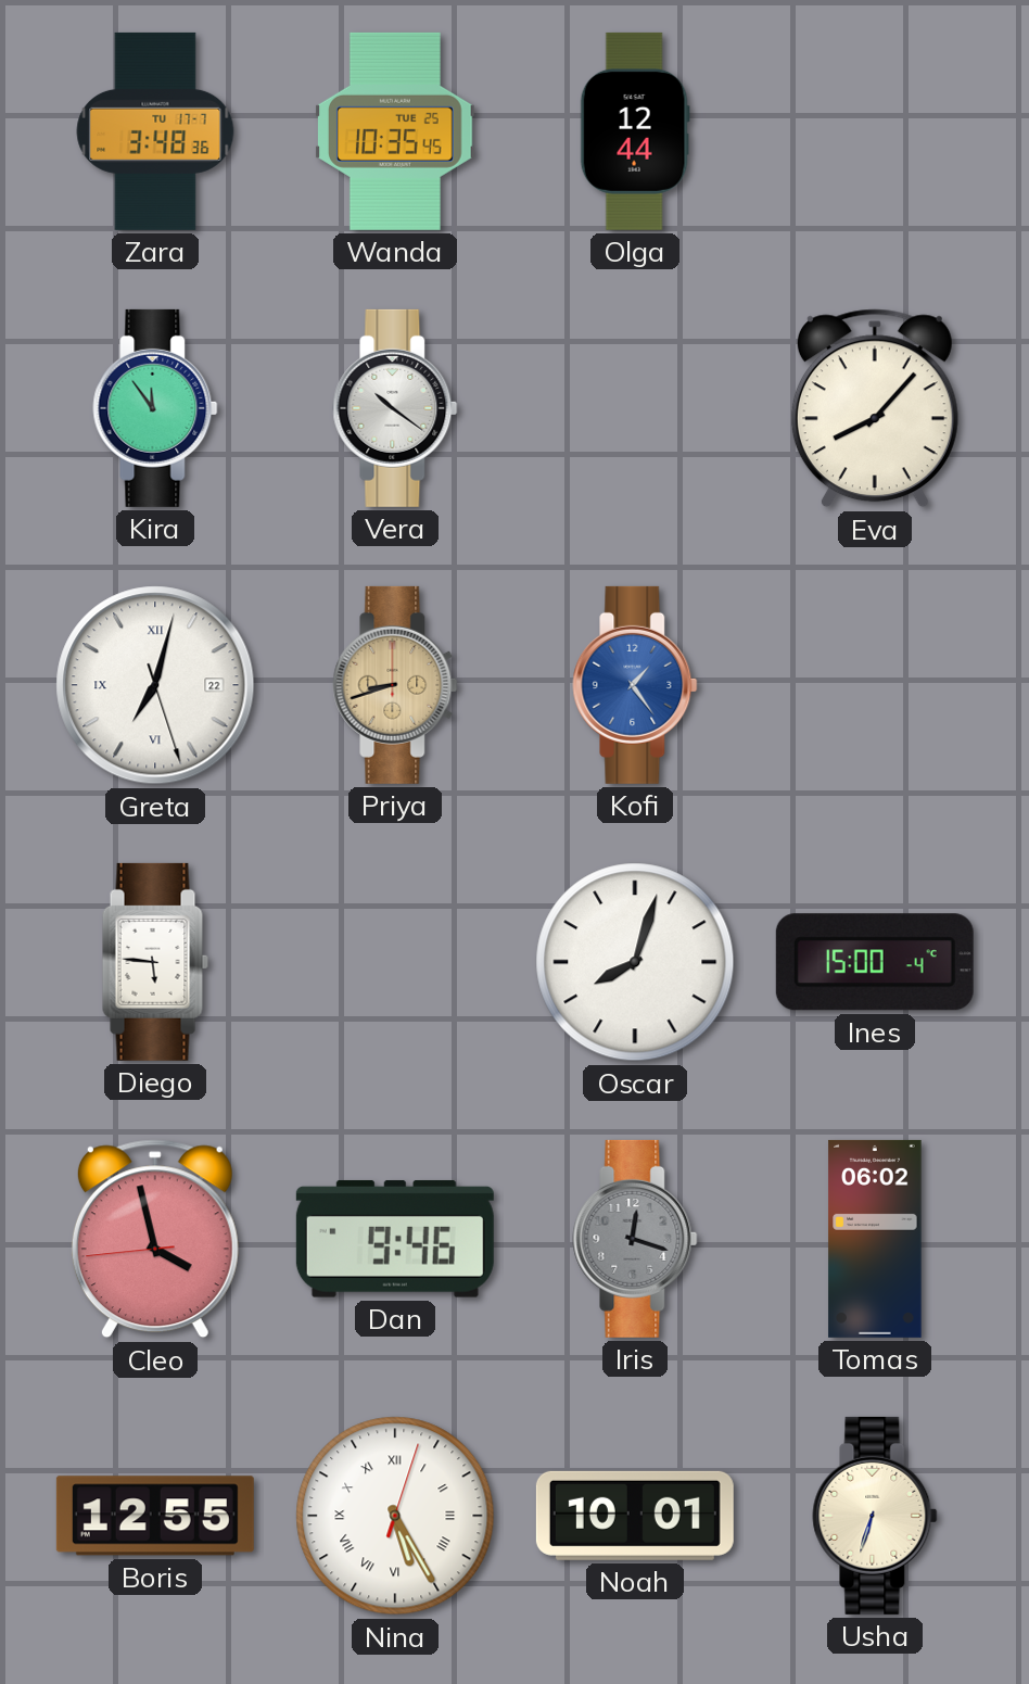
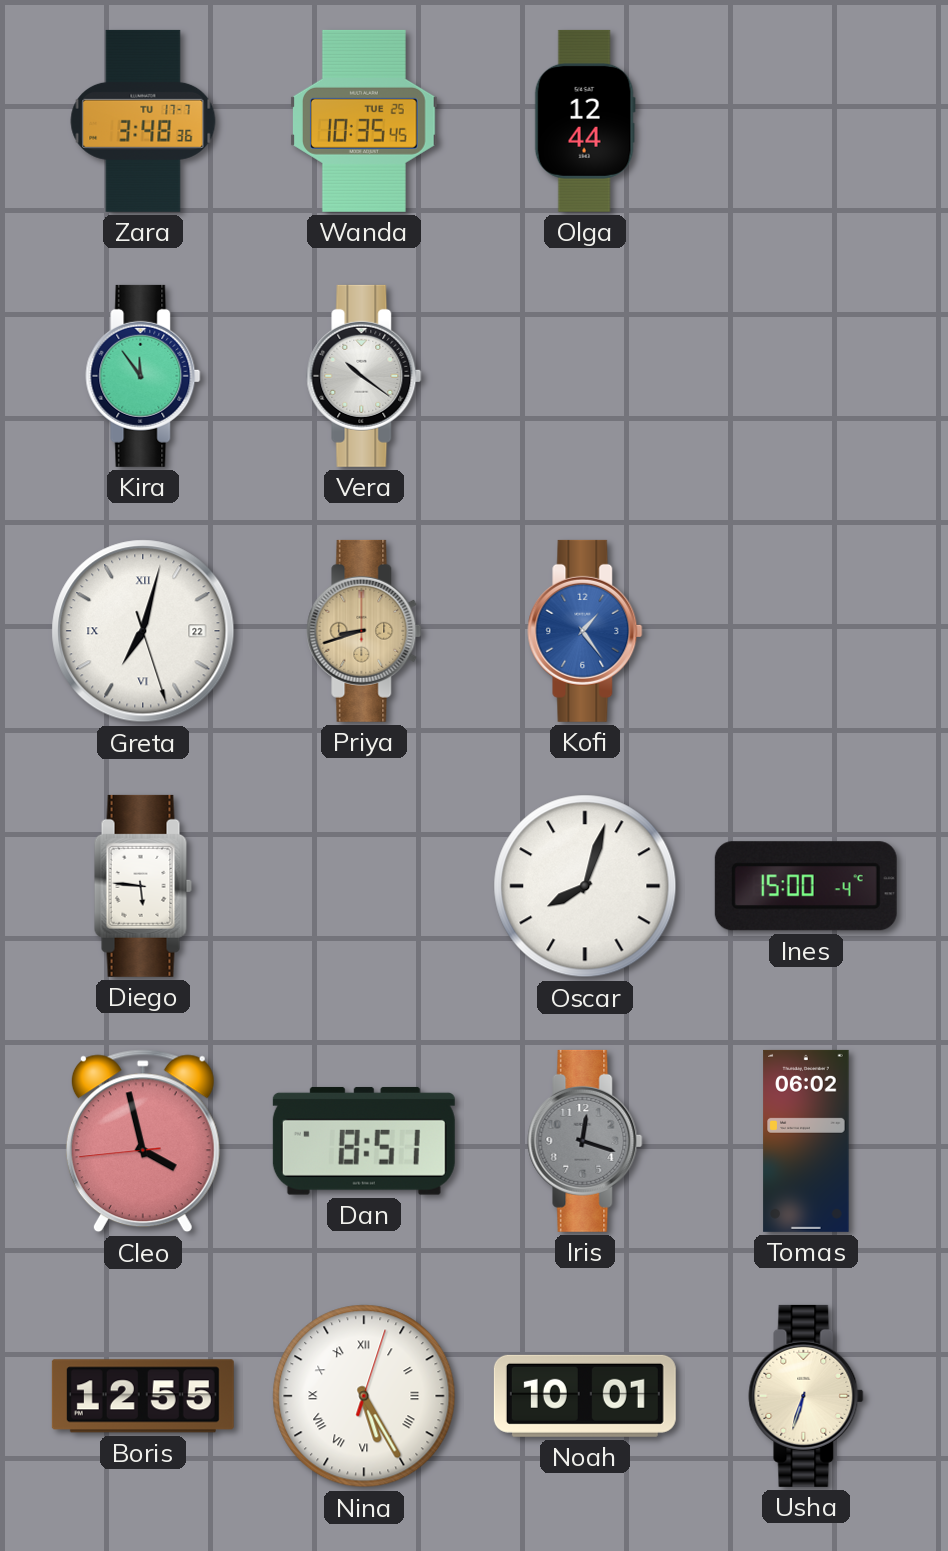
Eva: 8:07 -> none
Dan: 9:46 -> 8:51
